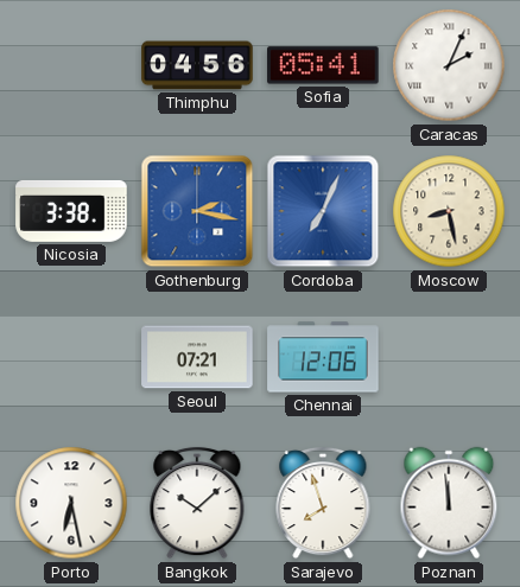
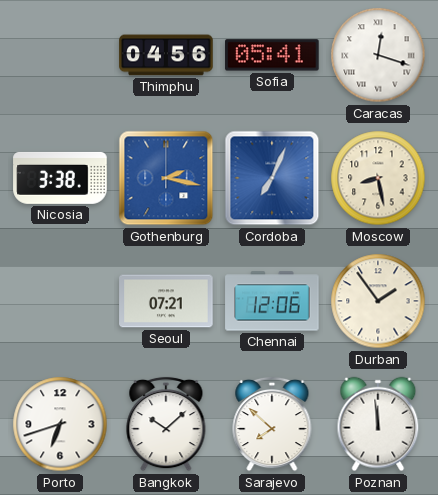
Caracas: 2:04 -> 12:18
Durban: none -> 1:54
Porto: 6:28 -> 6:42
Sarajevo: 7:57 -> 7:52
